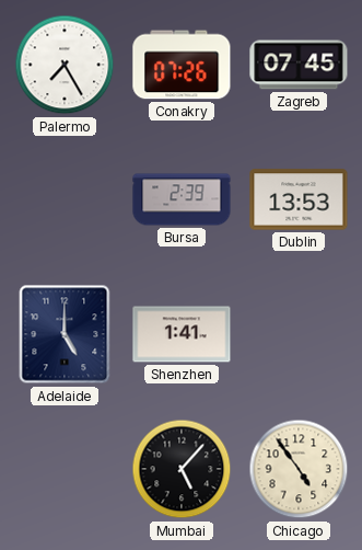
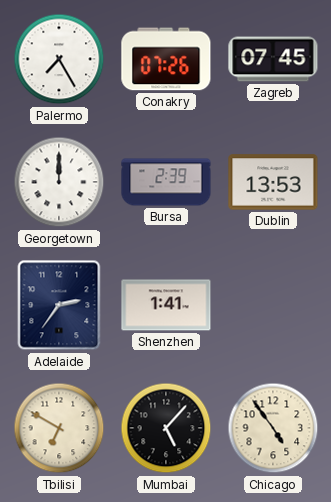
Georgetown: none -> 12:00
Adelaide: 5:00 -> 2:36
Tbilisi: none -> 6:50
